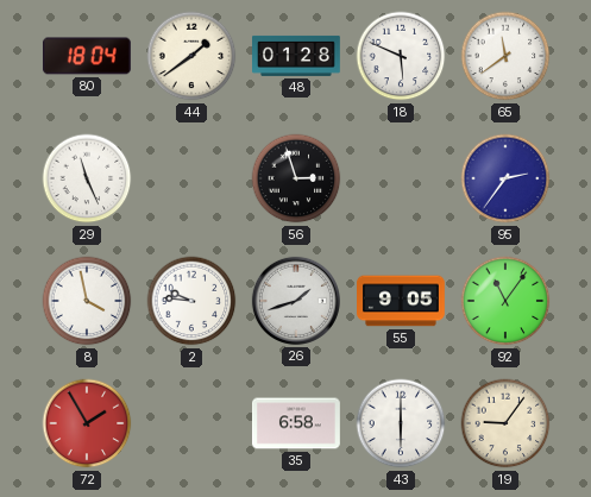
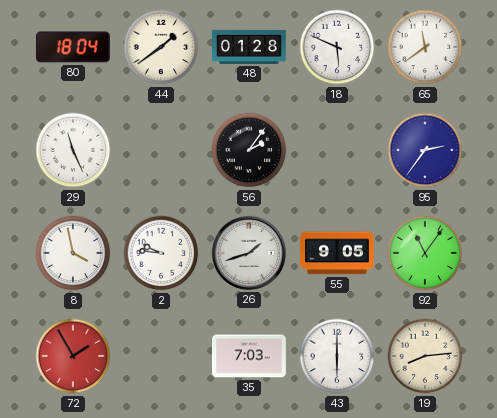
56: 2:57 -> 2:06
35: 6:58 -> 7:03
19: 9:06 -> 8:14
